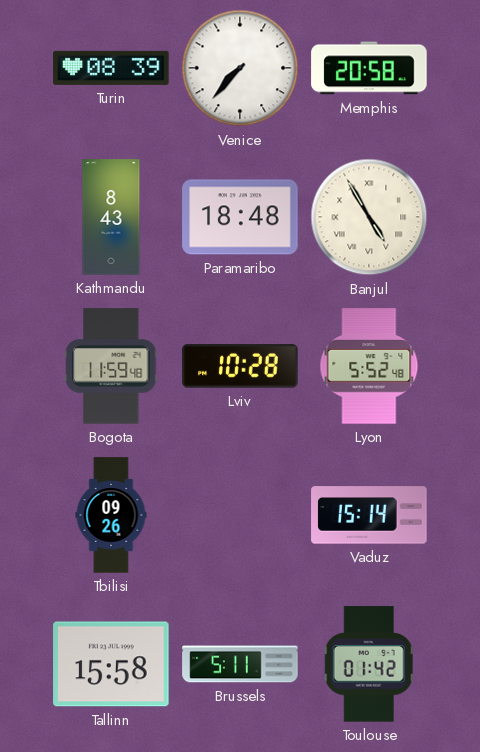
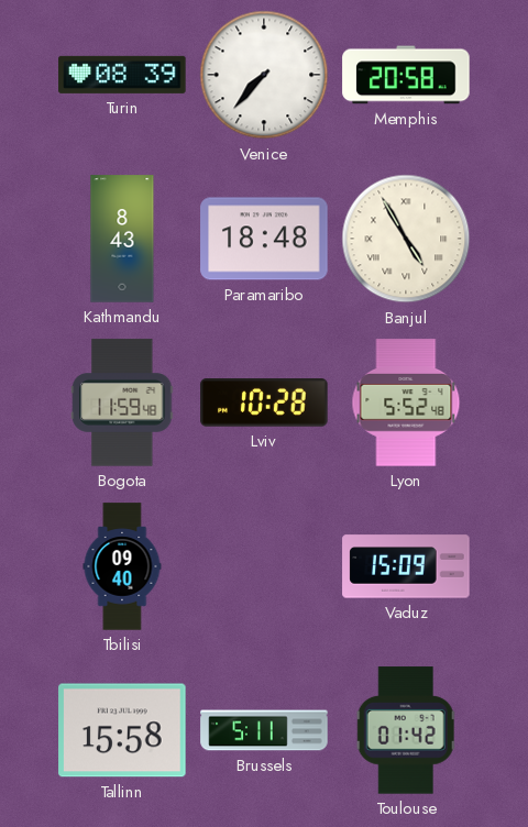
Tbilisi: 09:26 -> 09:40
Vaduz: 15:14 -> 15:09
